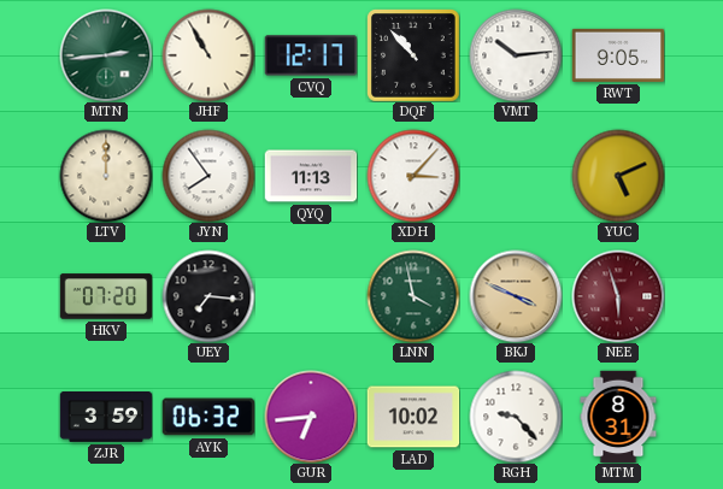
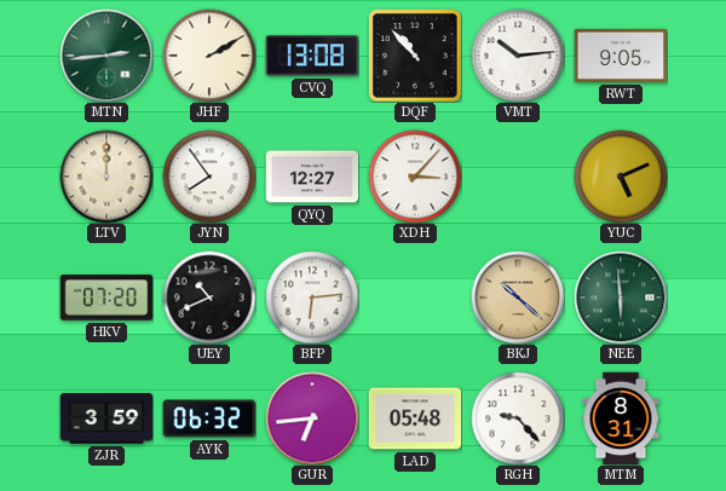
JHF: 10:55 -> 2:10
CVQ: 12:17 -> 13:08
QYQ: 11:13 -> 12:27
UEY: 7:16 -> 10:41
BFP: none -> 6:14
LNN: 3:58 -> none
BKJ: 3:49 -> 10:22
NEE: 5:57 -> 5:59
NEE dial: burgundy -> green
LAD: 10:02 -> 05:48
